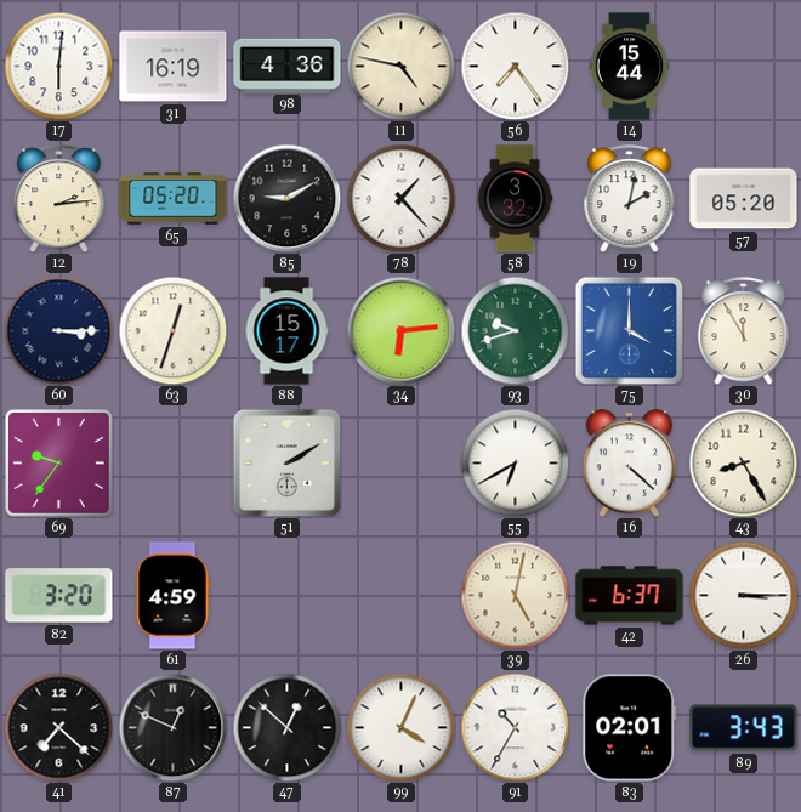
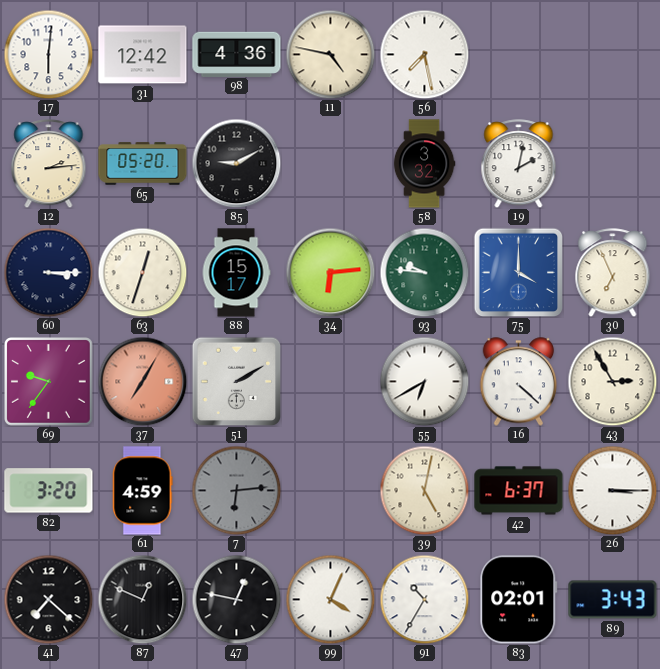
31: 16:19 -> 12:42
56: 7:24 -> 7:28
14: 15:44 -> none
78: 1:23 -> none
57: 05:20 -> none
93: 9:42 -> 9:46
30: 11:55 -> 6:56
37: none -> 7:05
43: 8:25 -> 2:55
7: none -> 6:14
47: 12:52 -> 12:47
